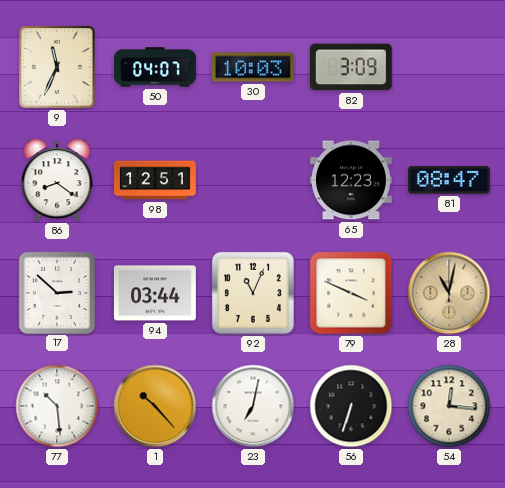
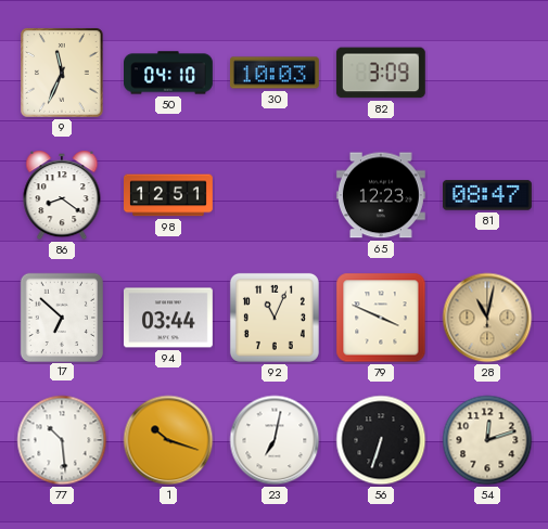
50: 04:07 -> 04:10
17: 2:52 -> 6:52
1: 10:23 -> 10:18
54: 12:16 -> 12:12
